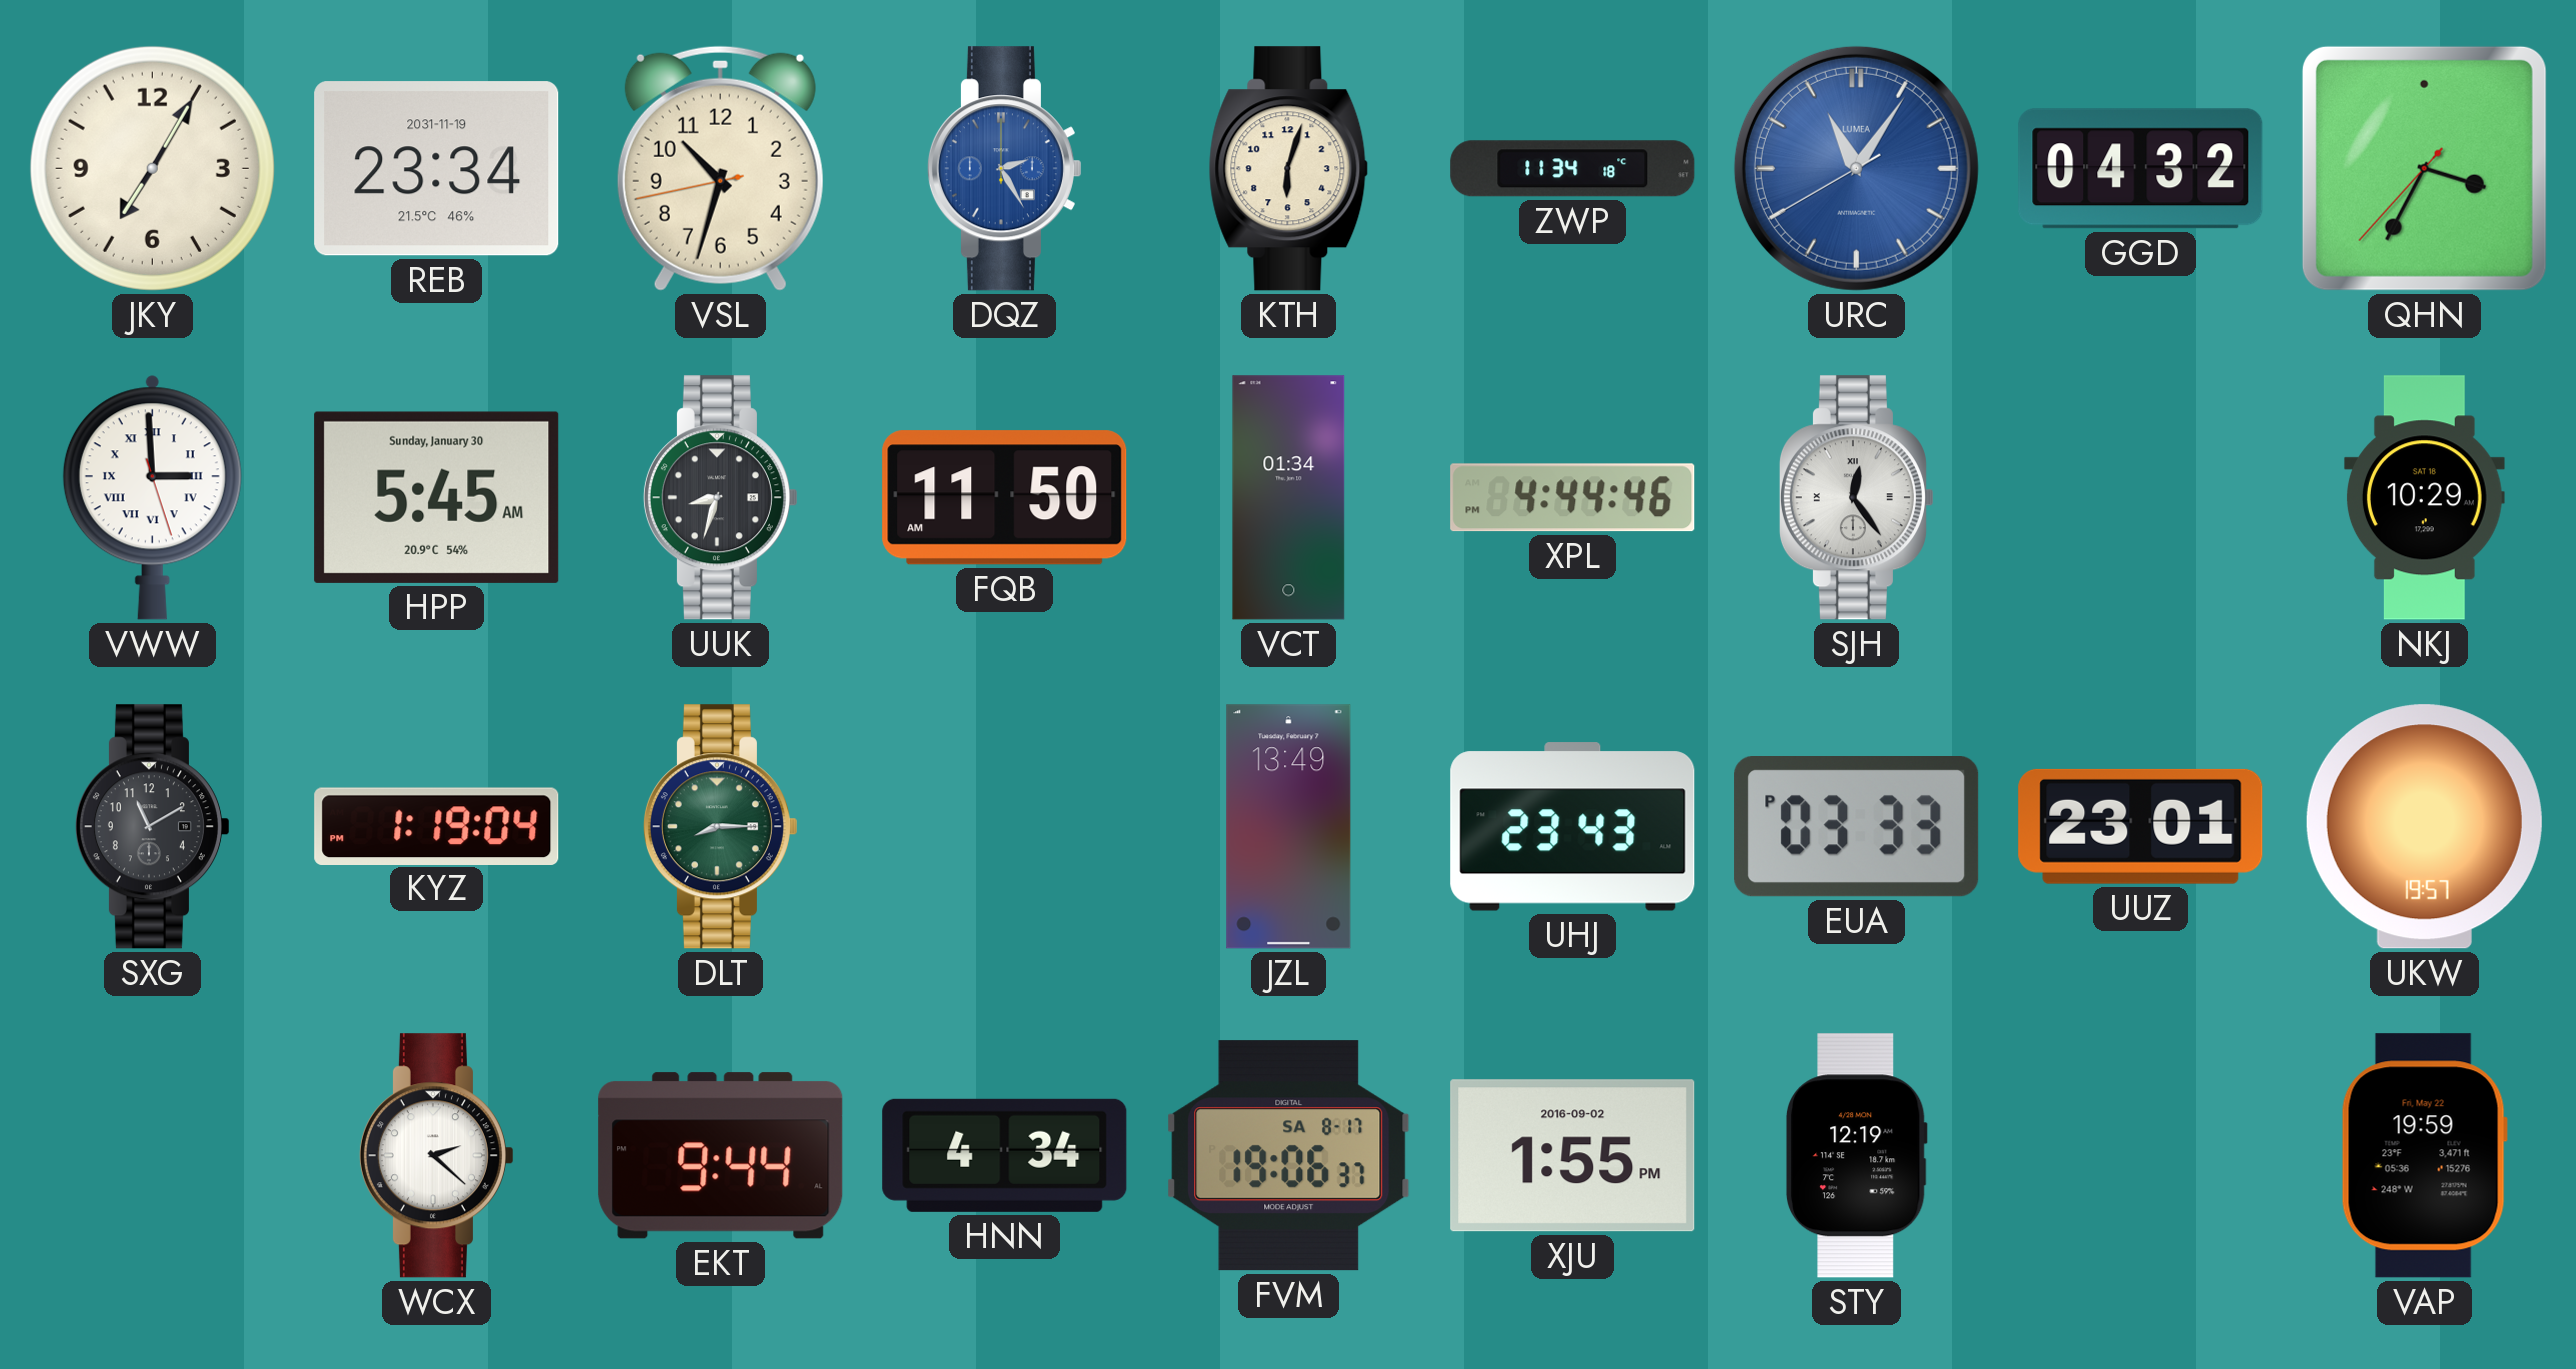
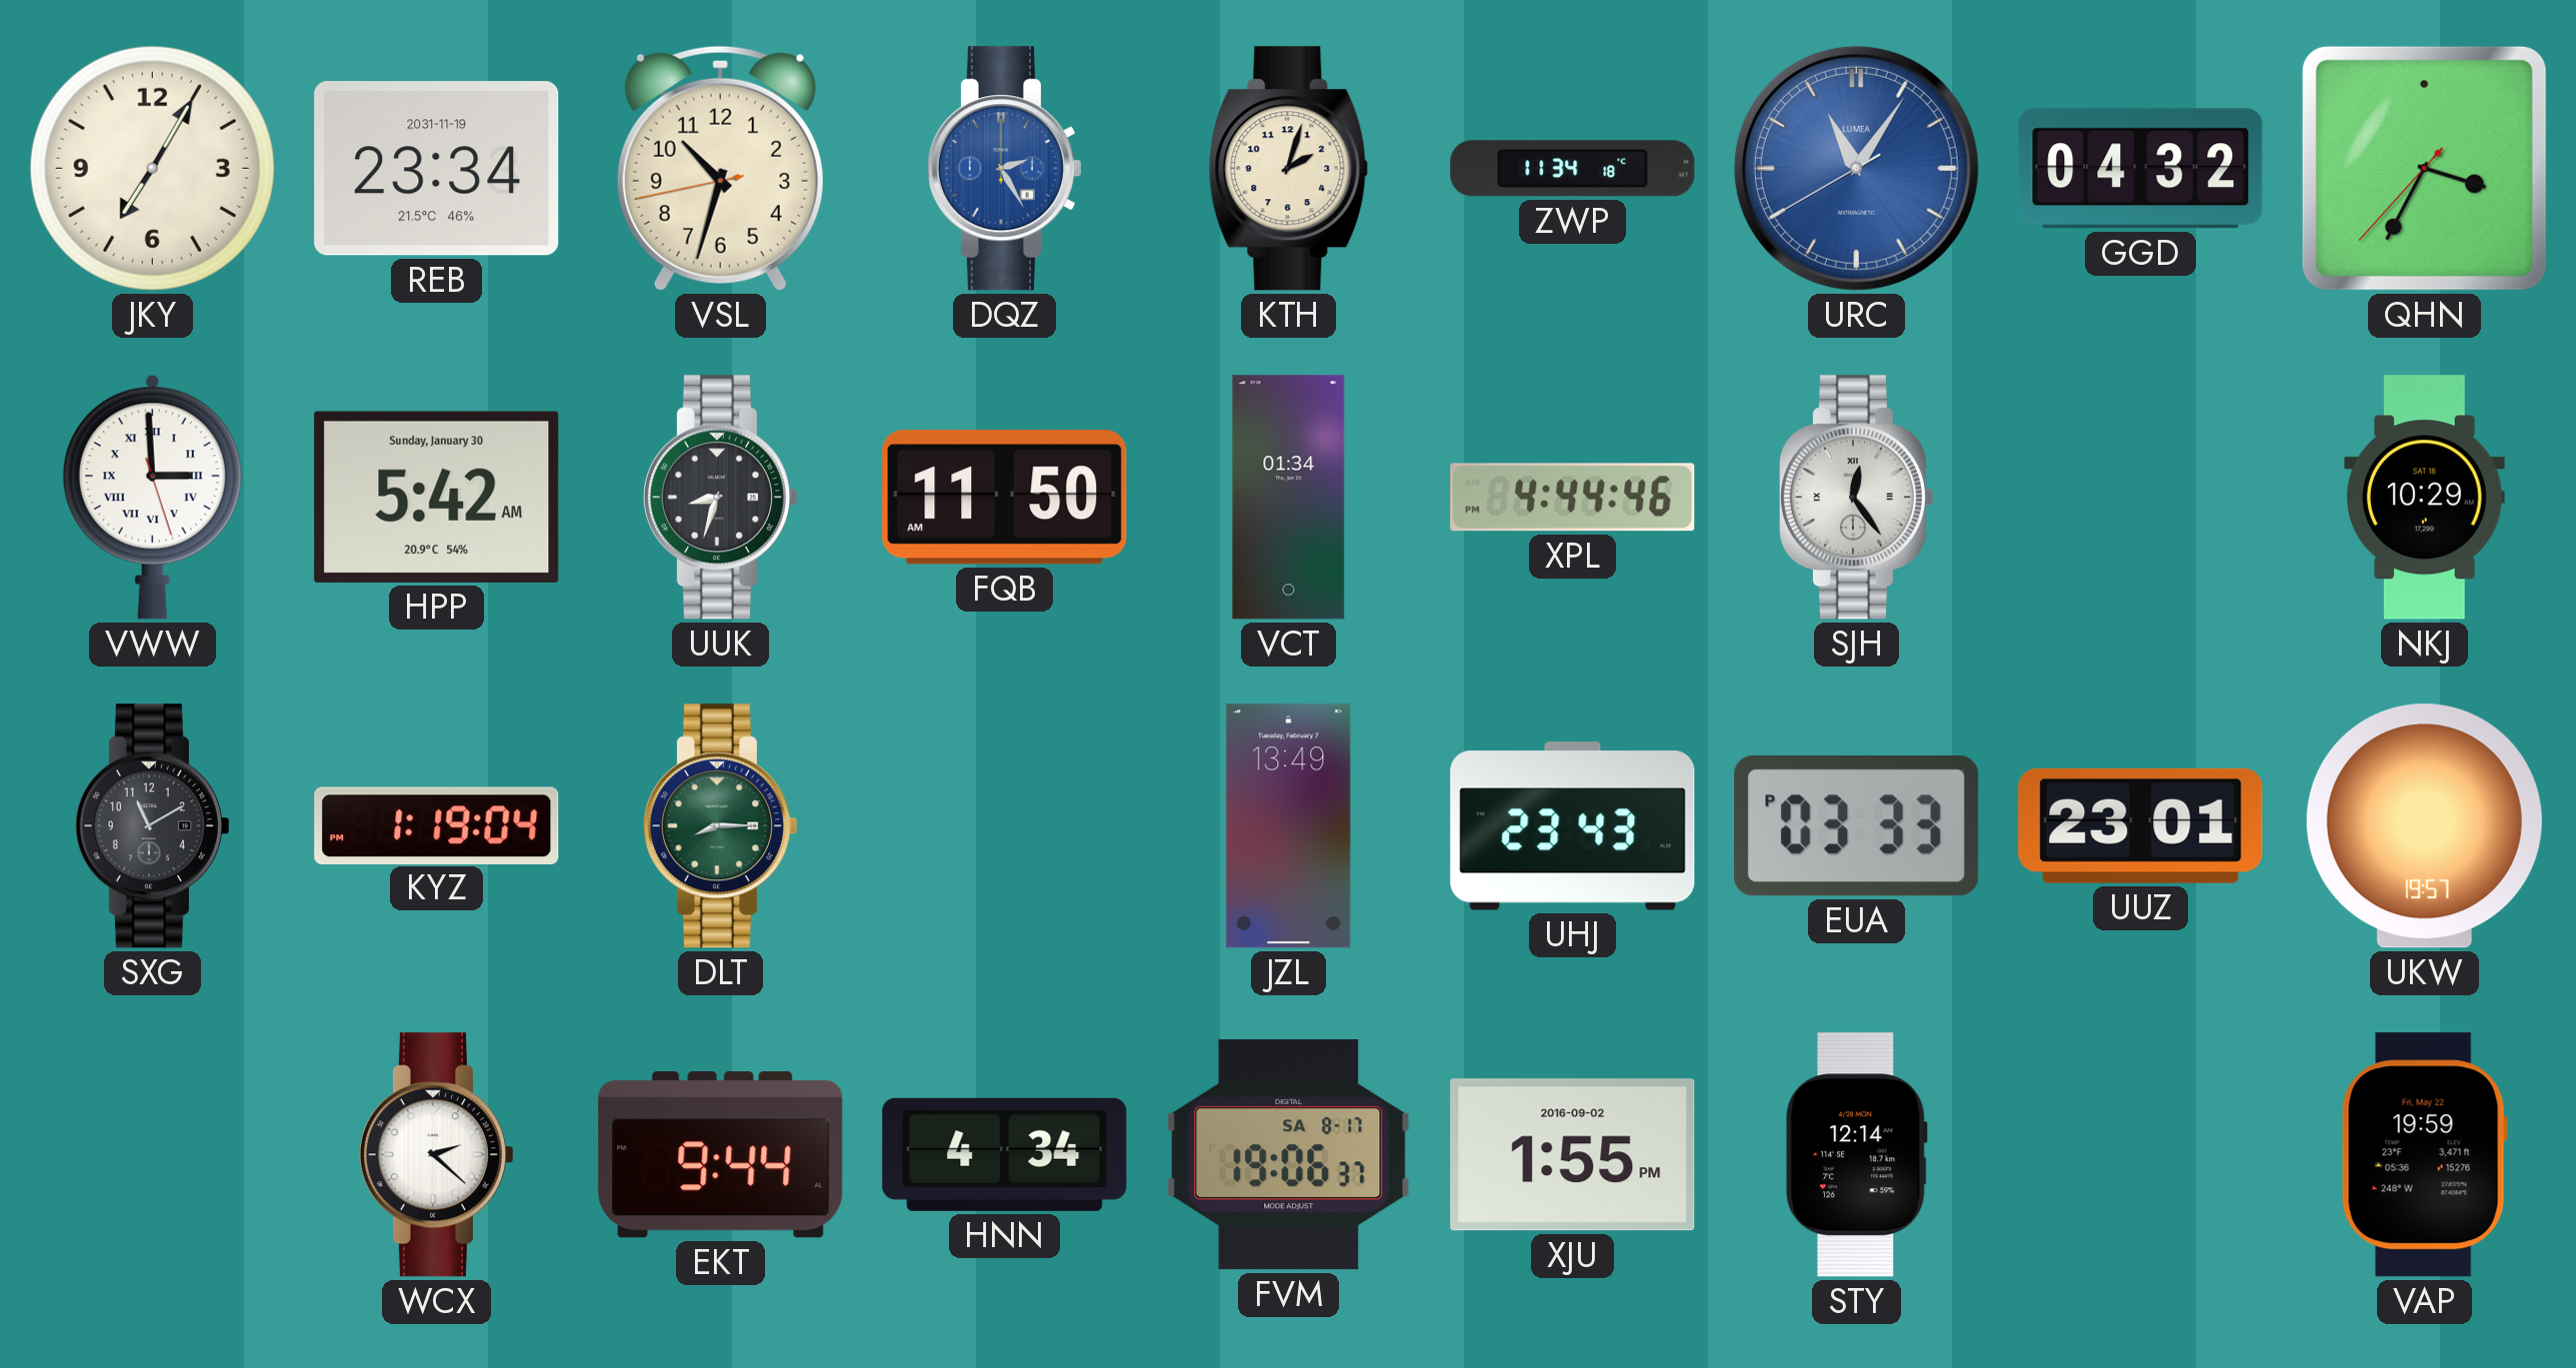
KTH: 6:03 -> 2:03
HPP: 5:45 -> 5:42
STY: 12:19 -> 12:14
